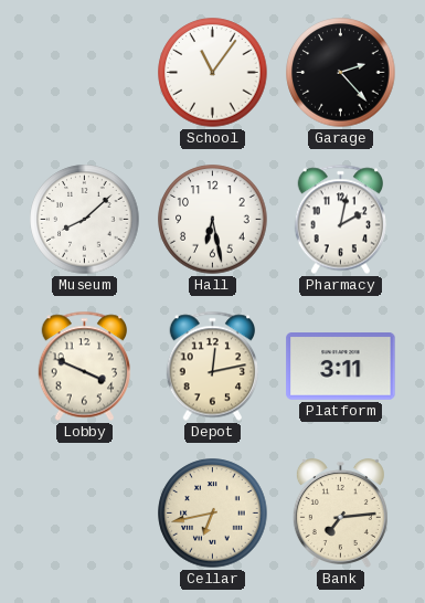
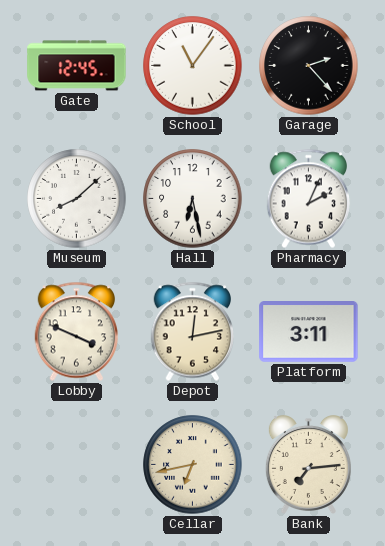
Gate: none -> 12:45
Pharmacy: 2:02 -> 2:04
